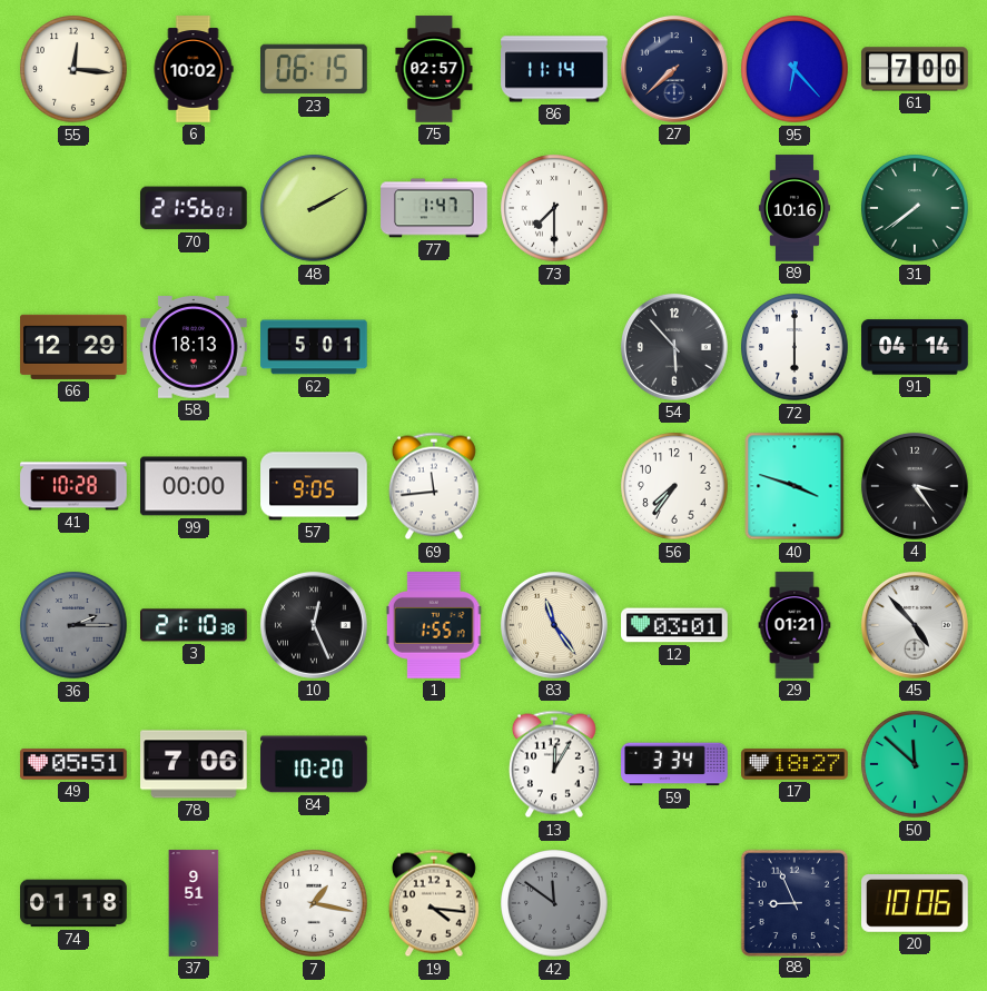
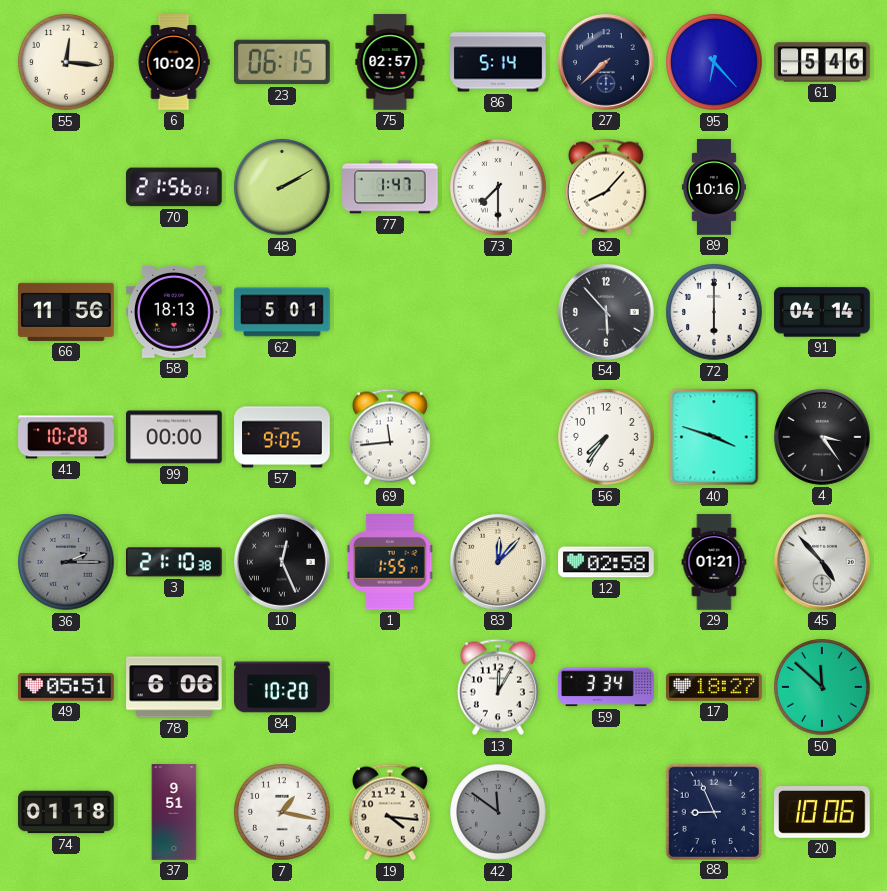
86: 11:14 -> 5:14
61: 7:00 -> 5:46
82: none -> 8:07
31: 7:39 -> none
66: 12:29 -> 11:56
83: 11:24 -> 12:07
12: 03:01 -> 02:58
78: 7:06 -> 6:06
